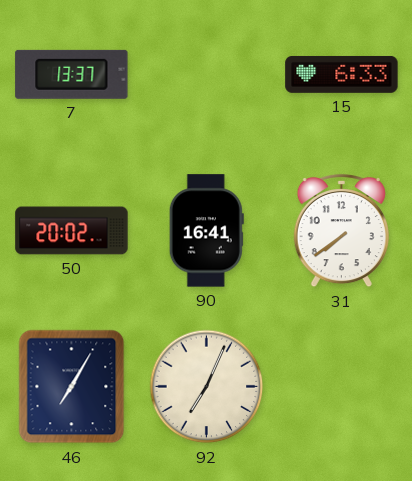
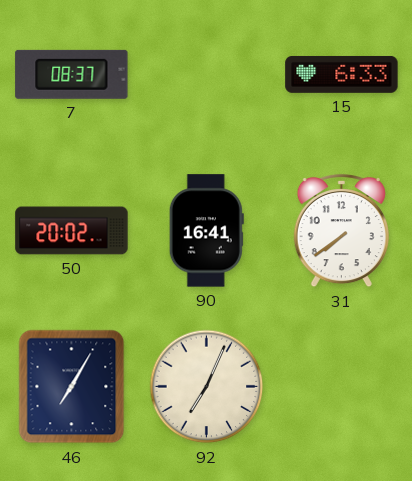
7: 13:37 -> 08:37
